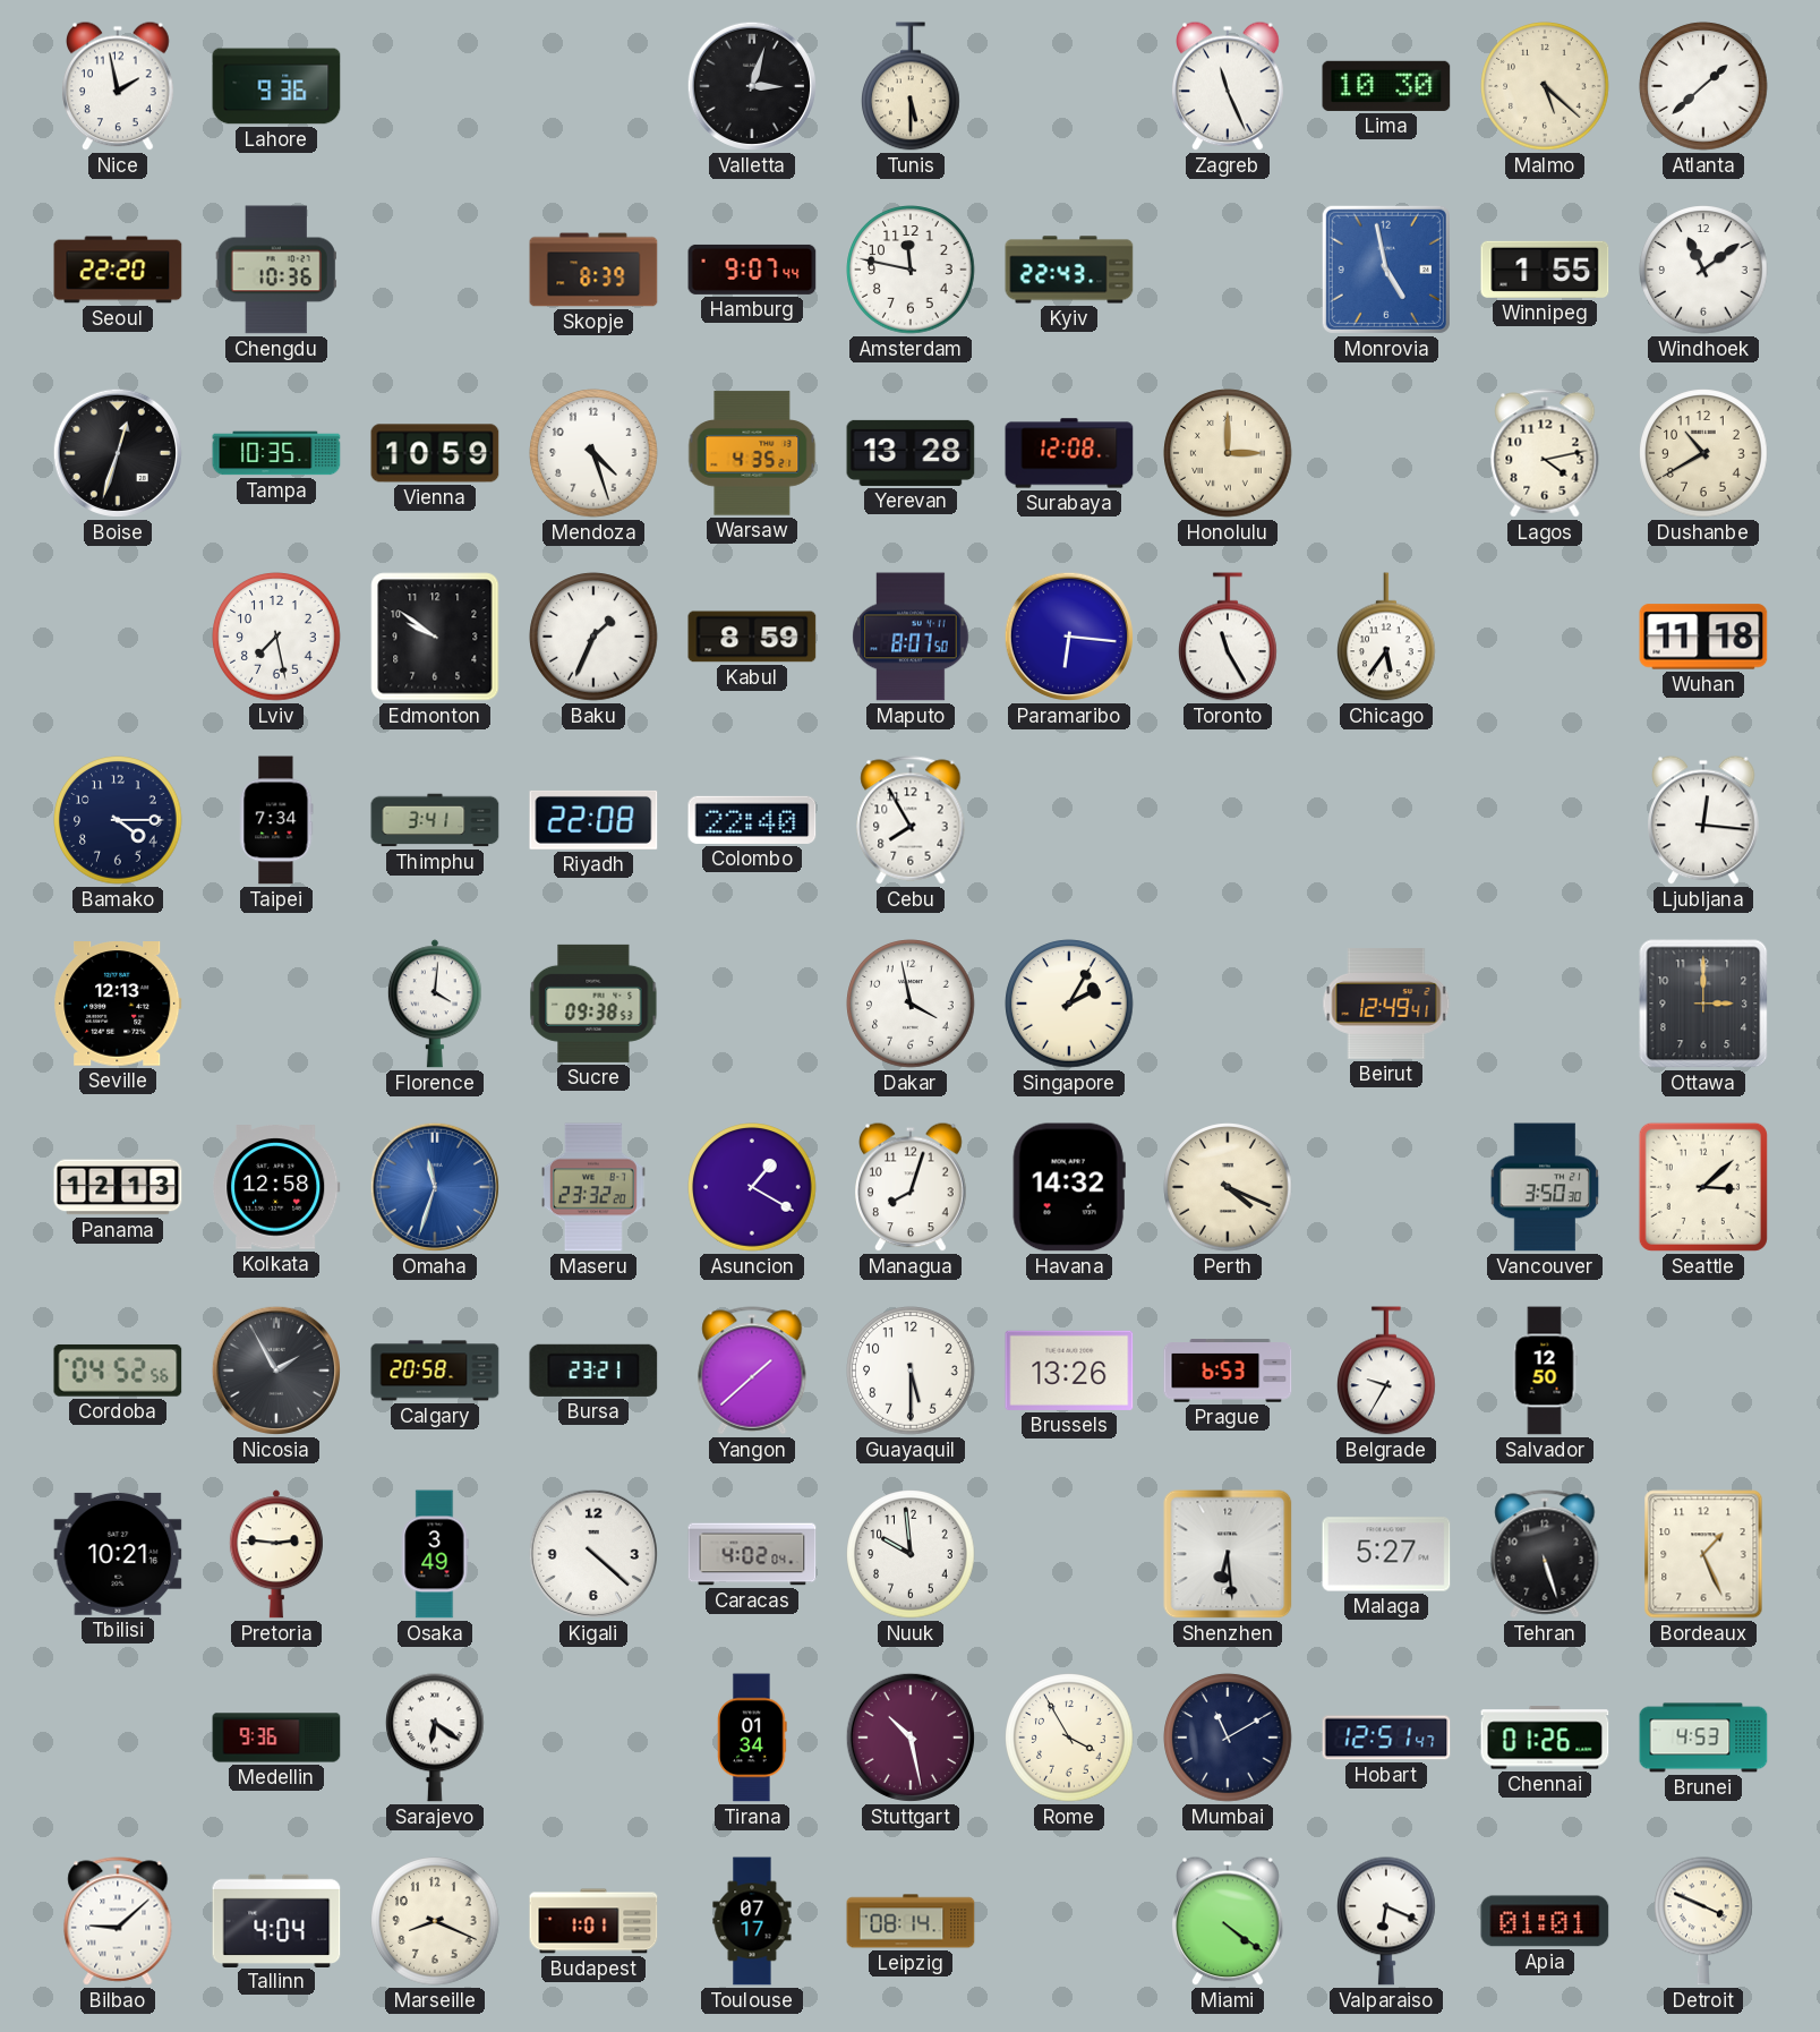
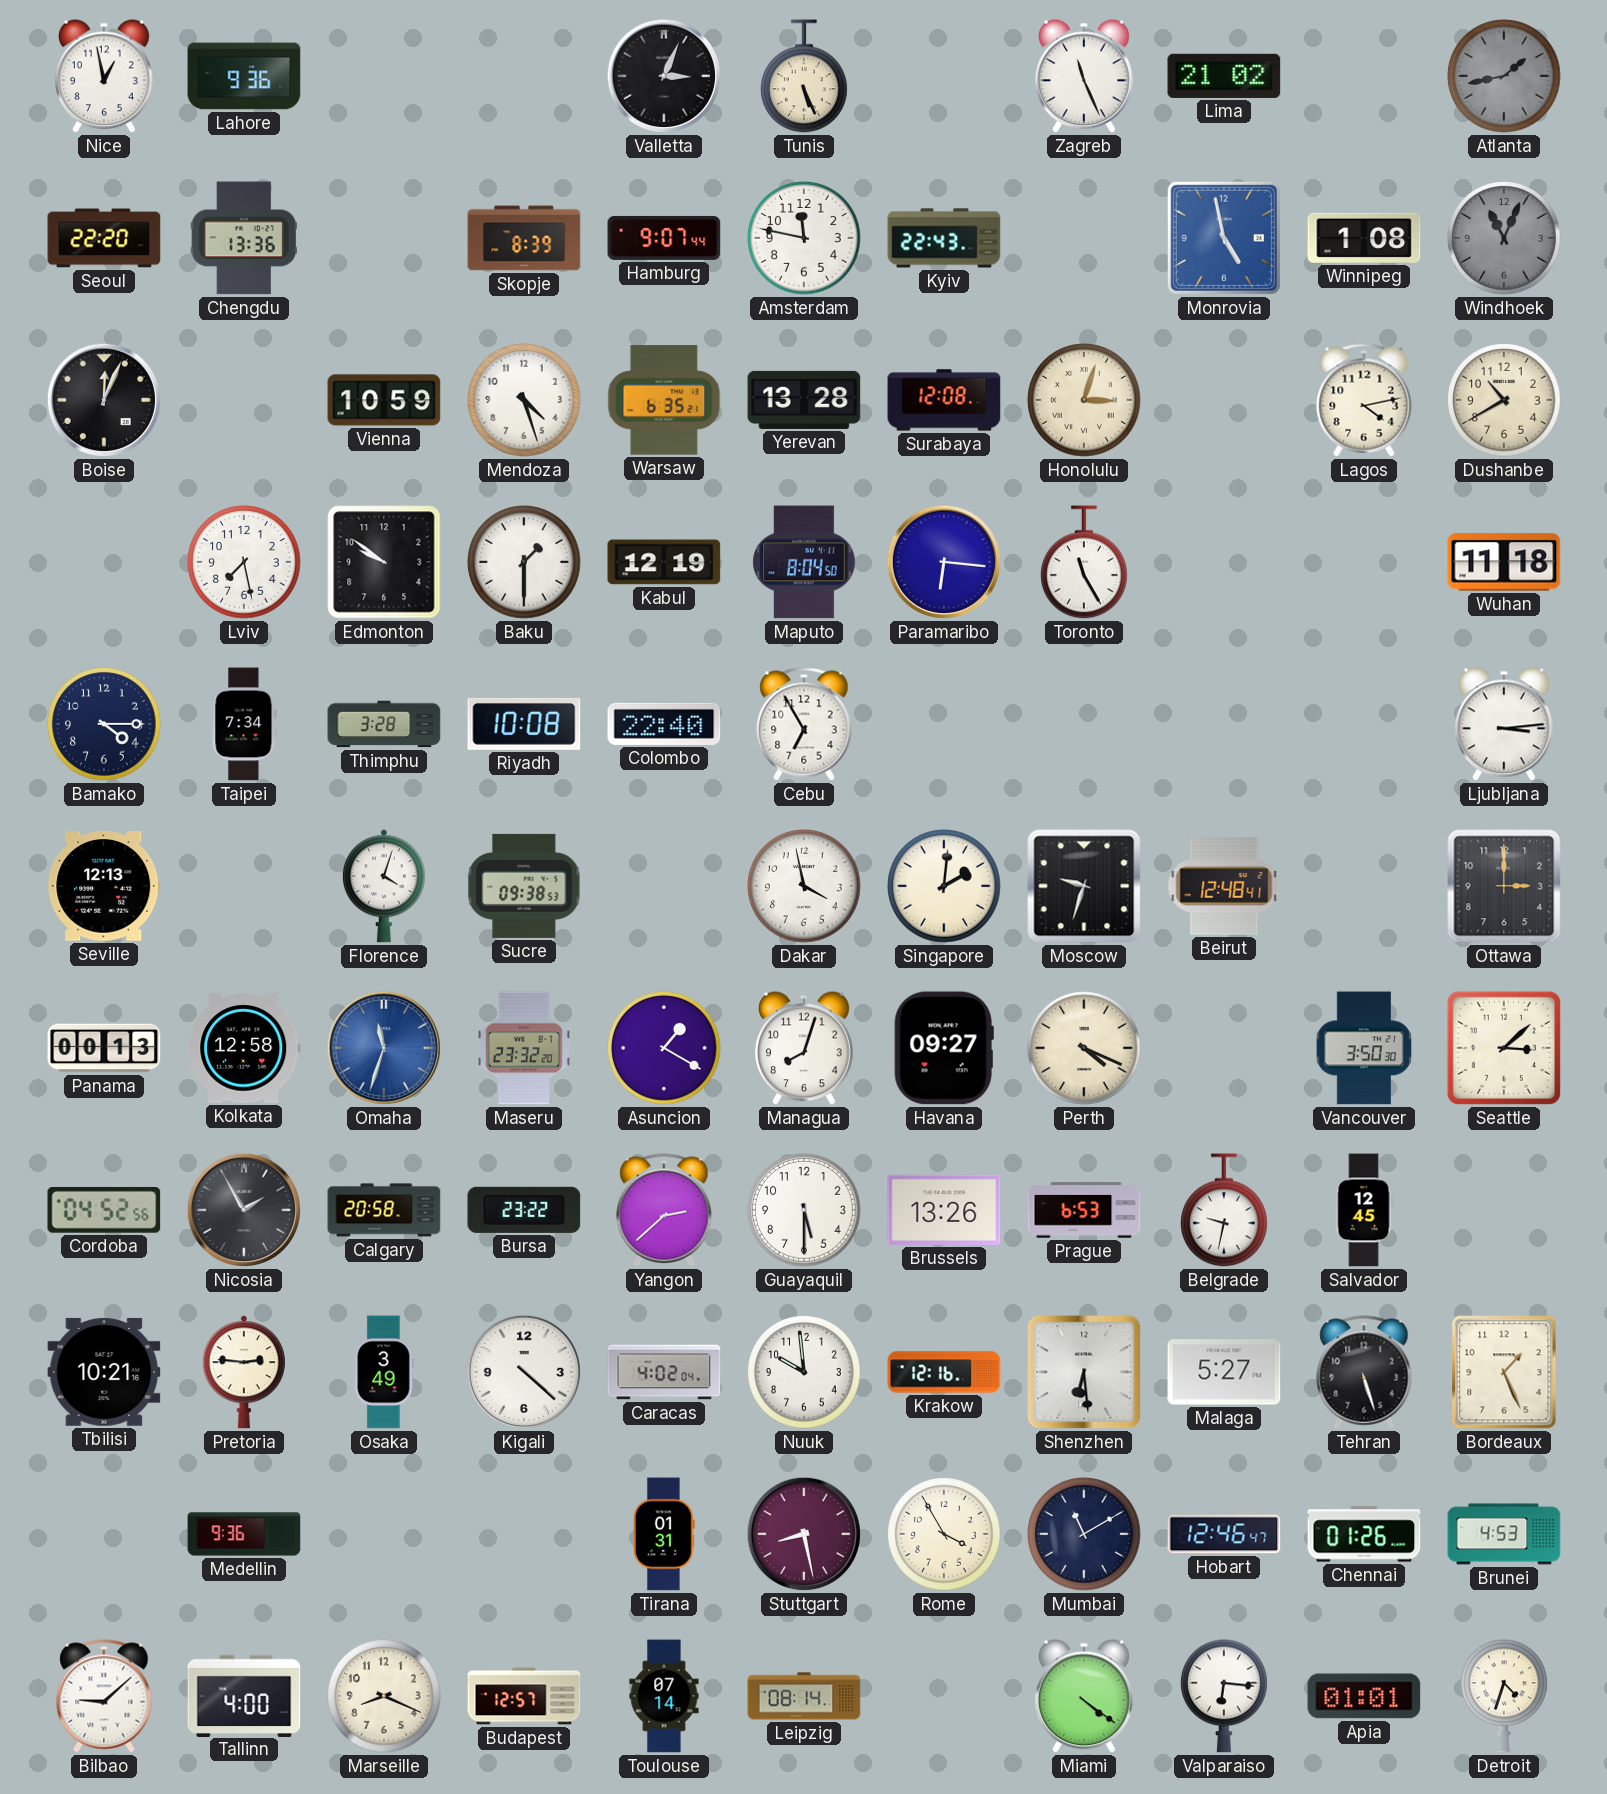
Nice: 1:58 -> 12:58
Valletta: 3:03 -> 3:04
Tunis: 5:30 -> 5:26
Lima: 10:30 -> 21:02
Malmo: 5:22 -> none
Atlanta: 1:38 -> 1:43
Atlanta dial: white -> grey
Chengdu: 10:36 -> 13:36
Winnipeg: 1:55 -> 1:08
Windhoek: 11:09 -> 11:04
Windhoek dial: white -> grey
Boise: 12:33 -> 12:04
Tampa: 10:35 -> none
Warsaw: 4:35 -> 6:35
Honolulu: 3:00 -> 3:03
Baku: 1:34 -> 1:30
Kabul: 8:59 -> 12:19
Maputo: 8:07 -> 8:04
Chicago: 5:36 -> none
Thimphu: 3:41 -> 3:28
Riyadh: 22:08 -> 10:08
Cebu: 7:55 -> 6:55
Ljubljana: 12:16 -> 3:14
Florence: 4:01 -> 4:03
Singapore: 2:05 -> 2:01
Moscow: none -> 9:33
Beirut: 12:49 -> 12:48
Panama: 12:13 -> 00:13
Havana: 14:32 -> 09:27
Bursa: 23:21 -> 23:22
Yangon: 1:38 -> 2:38
Belgrade: 9:35 -> 9:32
Salvador: 12:50 -> 12:45
Krakow: none -> 12:16
Sarajevo: 6:21 -> none
Tirana: 01:34 -> 01:31
Stuttgart: 10:28 -> 8:28
Hobart: 12:51 -> 12:46
Tallinn: 4:04 -> 4:00
Budapest: 1:01 -> 12:57
Toulouse: 07:17 -> 07:14
Valparaiso: 6:19 -> 6:16
Detroit: 3:49 -> 4:33
